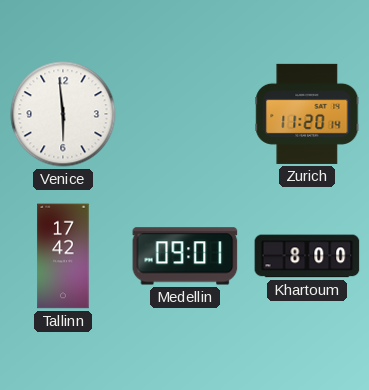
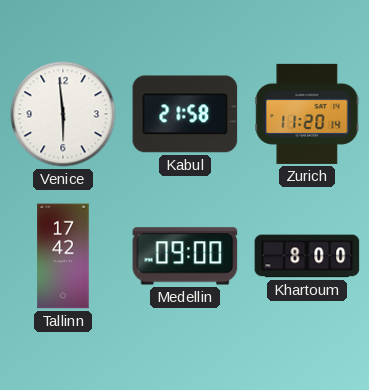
Kabul: none -> 21:58
Medellin: 09:01 -> 09:00
